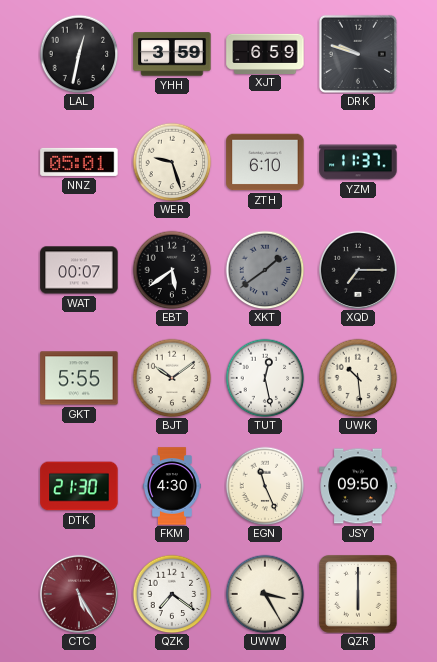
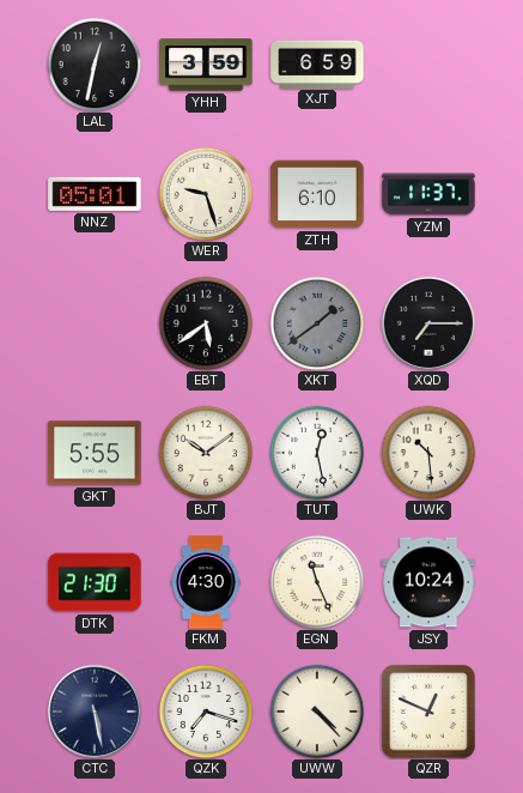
DRK: 9:48 -> none
WAT: 00:07 -> none
JSY: 09:50 -> 10:24
CTC: 5:25 -> 5:28
CTC dial: burgundy -> navy
QZK: 7:21 -> 7:18
UWW: 3:25 -> 4:23
QZR: 6:00 -> 12:49
